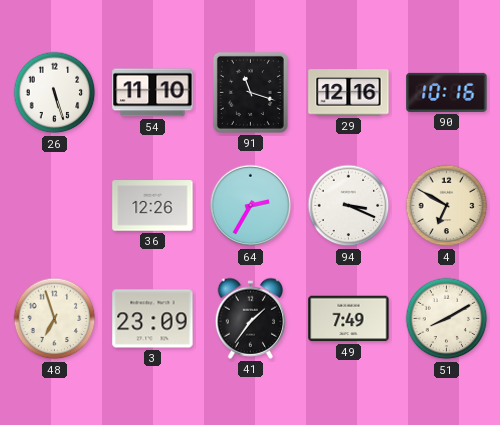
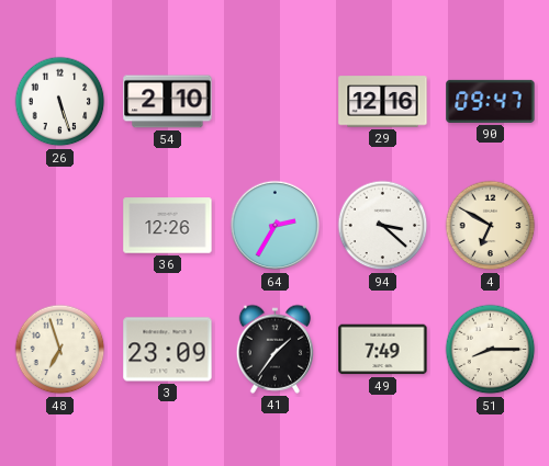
54: 11:10 -> 2:10
91: 11:18 -> none
90: 10:16 -> 09:47
94: 3:19 -> 3:22
51: 8:10 -> 8:15
